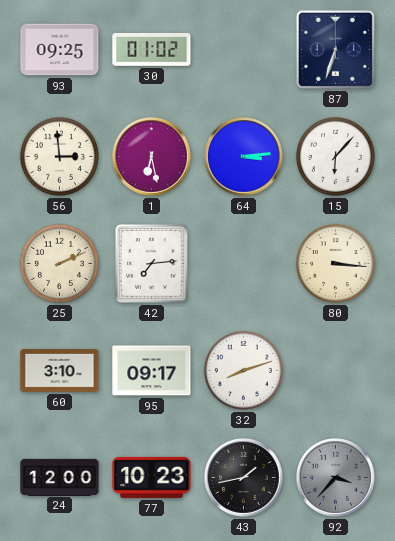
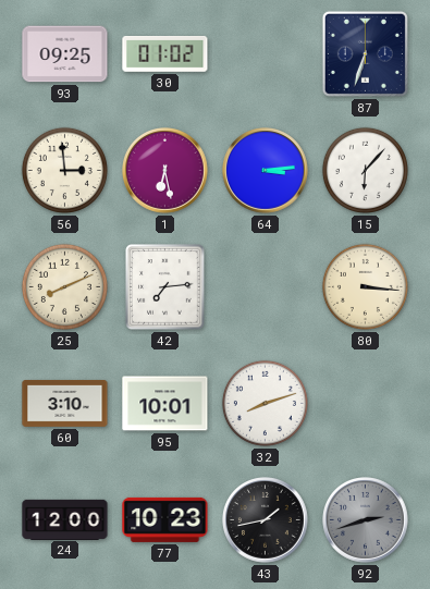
25: 2:11 -> 8:11
95: 09:17 -> 10:01
92: 3:37 -> 2:42
